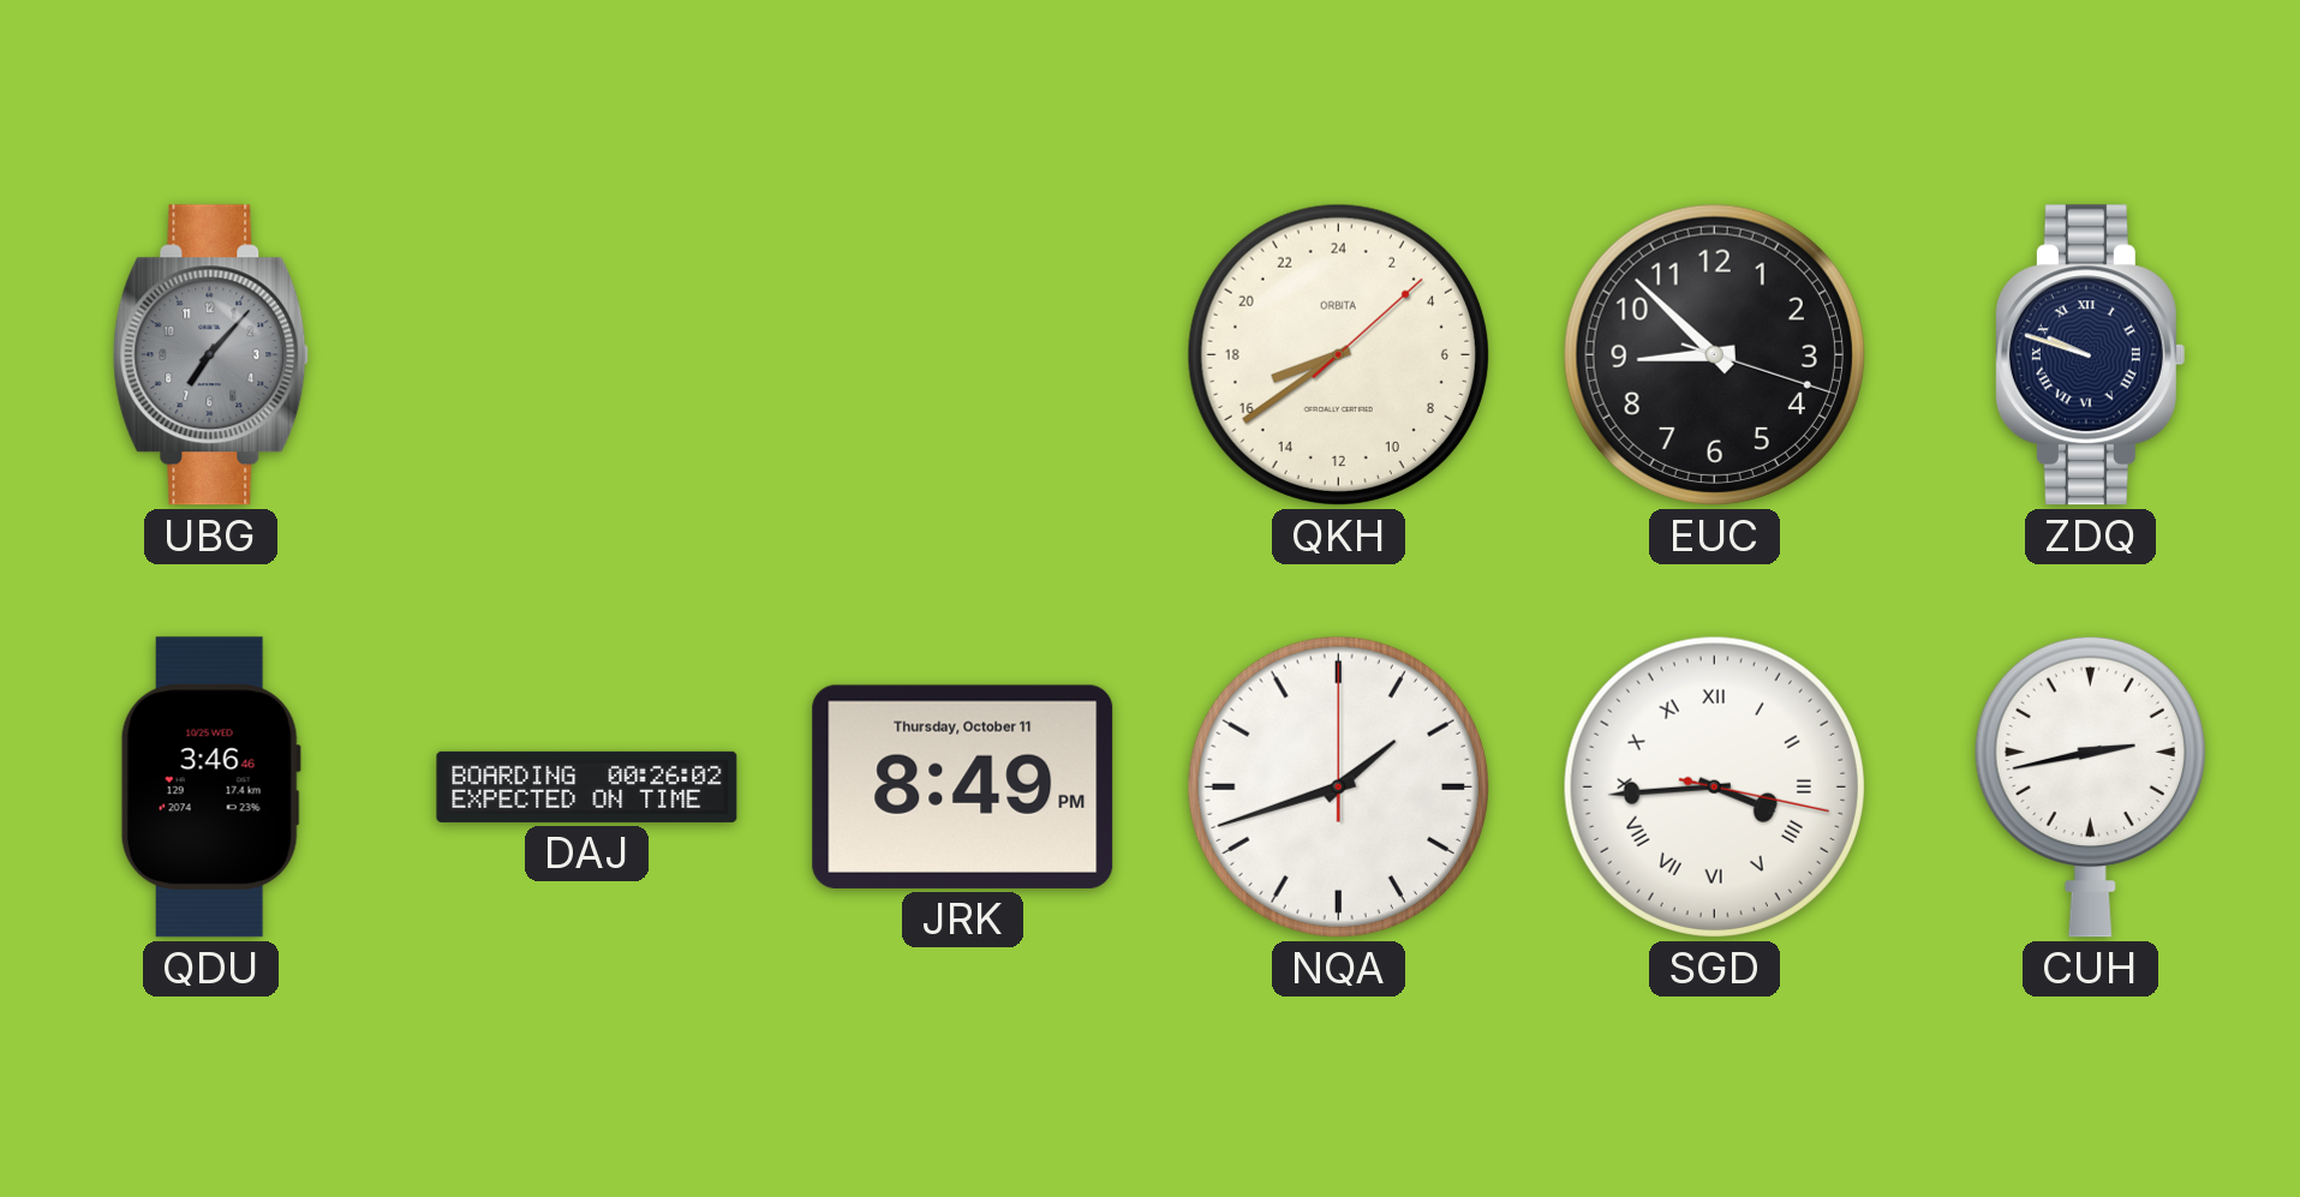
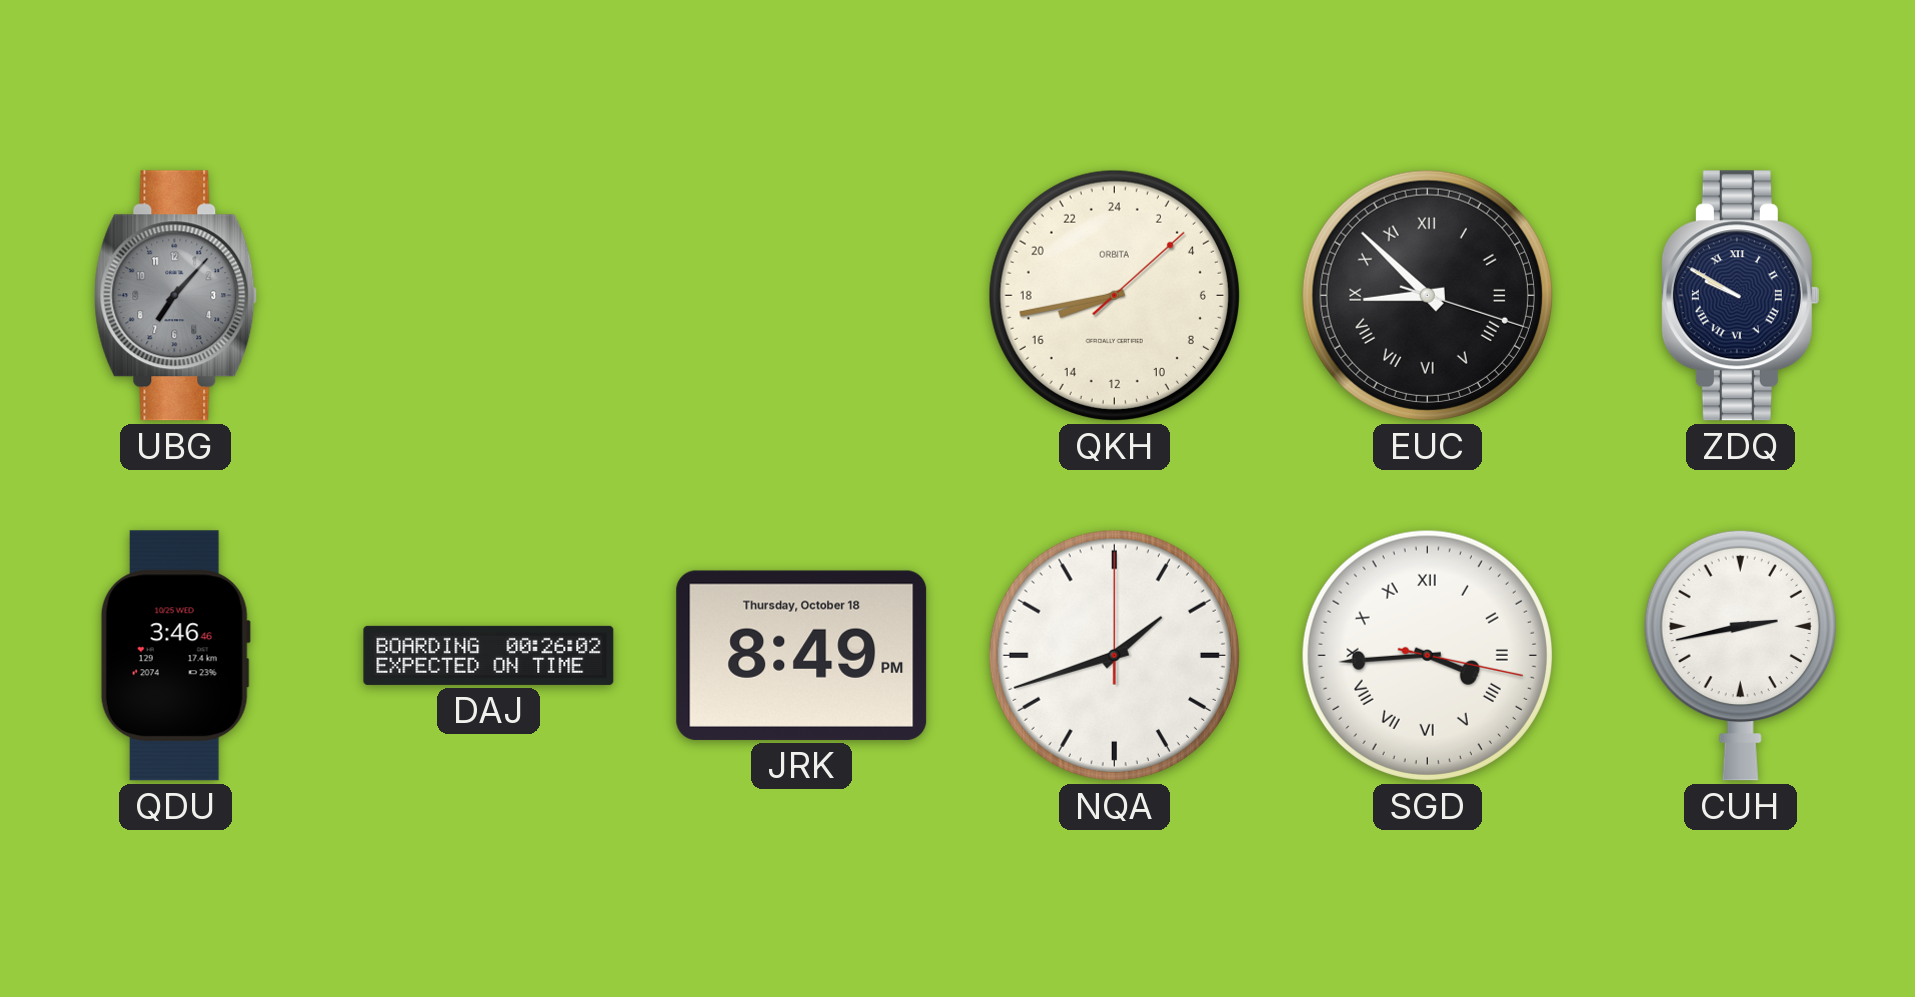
QKH: 16:39 -> 16:43
EUC numerals: Arabic -> Roman
ZDQ: 9:48 -> 9:50
JRK date: Thursday, October 11 -> Thursday, October 18
